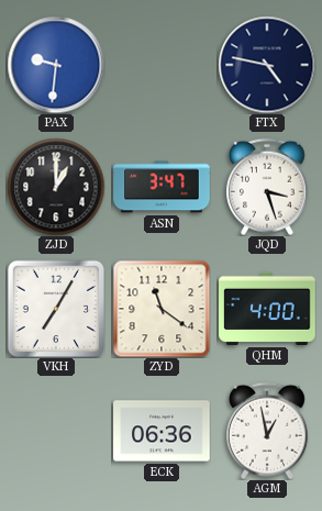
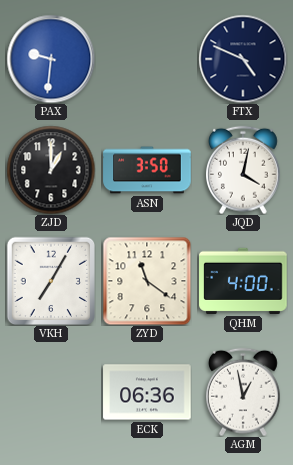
FTX: 4:47 -> 4:49
ASN: 3:47 -> 3:50
JQD: 3:27 -> 4:02
